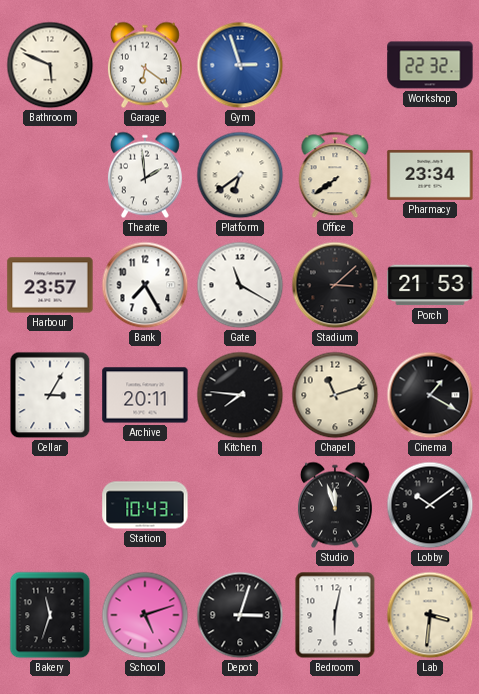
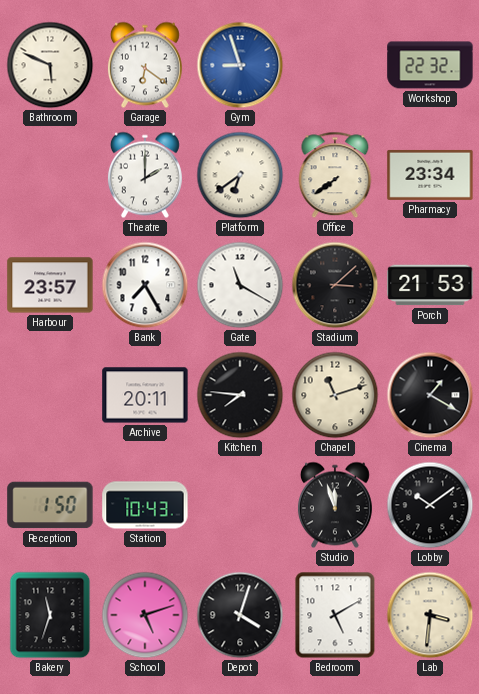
Gym: 2:57 -> 8:57
Theatre: 1:59 -> 2:00
Cellar: 3:05 -> none
Reception: none -> 1:50
Depot: 3:03 -> 4:03
Bedroom: 6:02 -> 5:10
